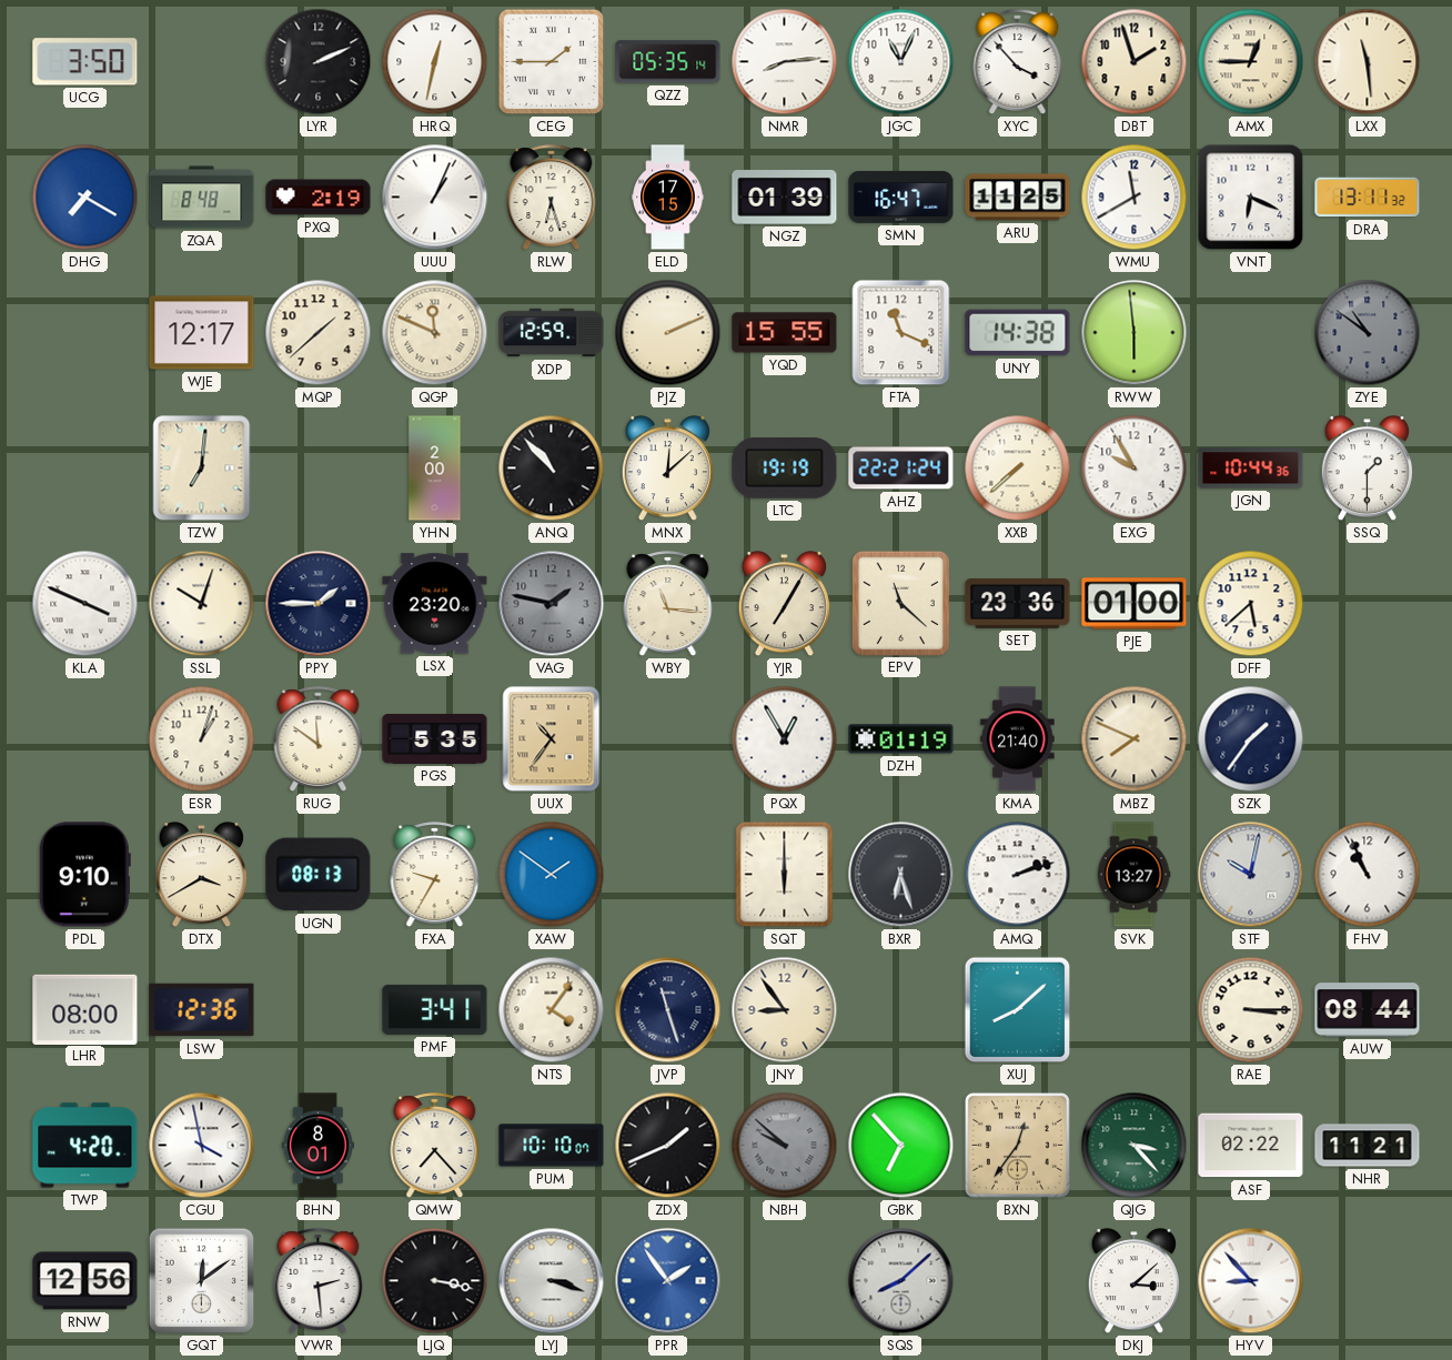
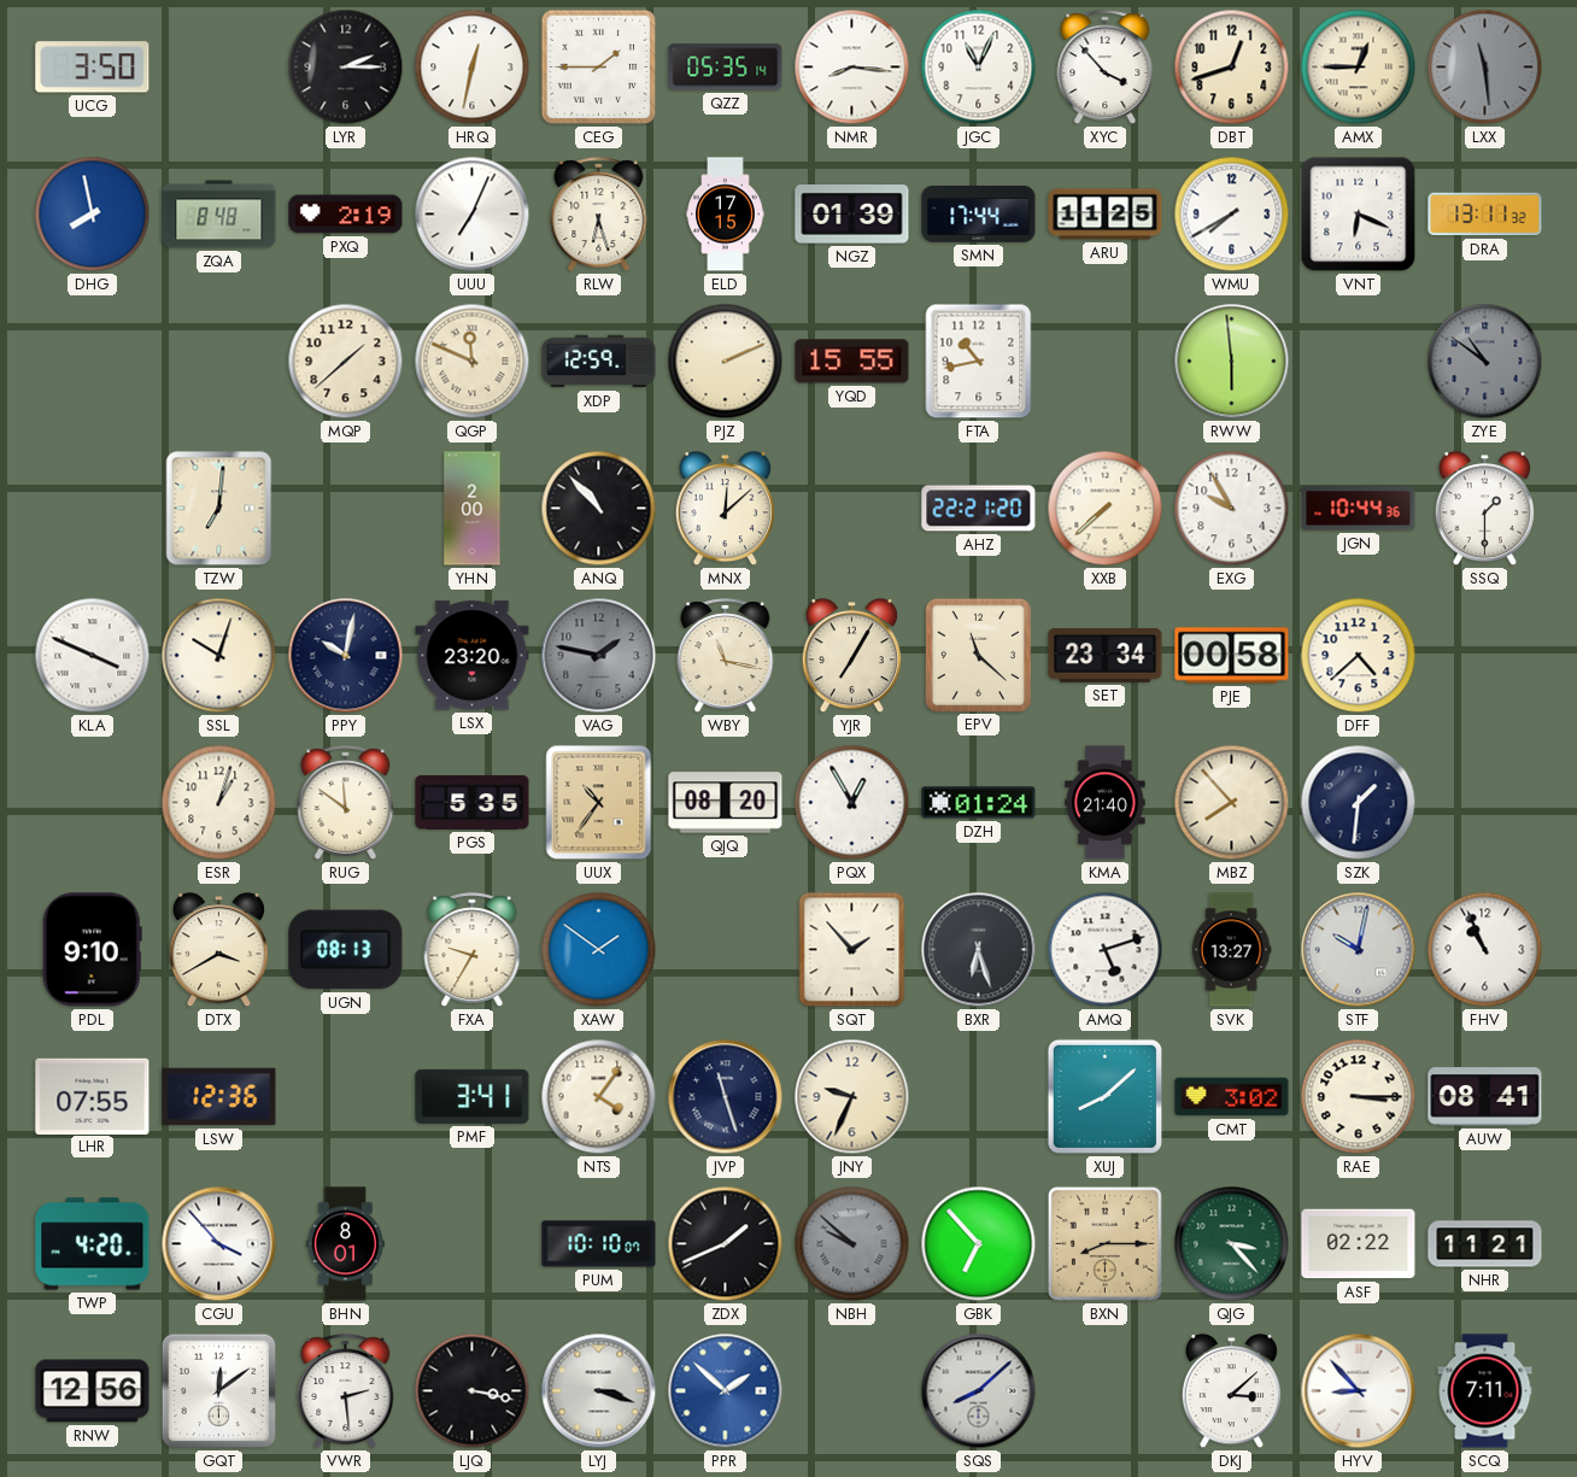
LYR: 2:11 -> 2:15
NMR: 8:14 -> 8:16
DBT: 1:57 -> 12:42
LXX dial: cream -> grey
DHG: 7:20 -> 7:58
UUU: 1:04 -> 7:04
SMN: 16:47 -> 17:44
WMU: 11:40 -> 7:40
WJE: 12:17 -> none
FTA: 11:19 -> 10:43
UNY: 14:38 -> none
LTC: 19:19 -> none
AHZ: 22:21:24 -> 22:21:20
PPY: 1:45 -> 10:02
WBY: 11:16 -> 11:17
SET: 23:36 -> 23:34
PJE: 01:00 -> 00:58
DFF: 5:38 -> 4:38
QJQ: none -> 08:20
DZH: 01:19 -> 01:24
MBZ: 7:49 -> 7:53
SZK: 1:36 -> 1:31
SQT: 6:00 -> 1:53
AMQ: 2:12 -> 5:12
LHR: 08:00 -> 07:55
JNY: 8:54 -> 9:34
CMT: none -> 3:02
AUW: 08:44 -> 08:41
CGU: 3:58 -> 3:53
QMW: 7:23 -> none
BXN: 12:36 -> 8:15
PPR: 1:54 -> 1:52
SCQ: none -> 7:11
